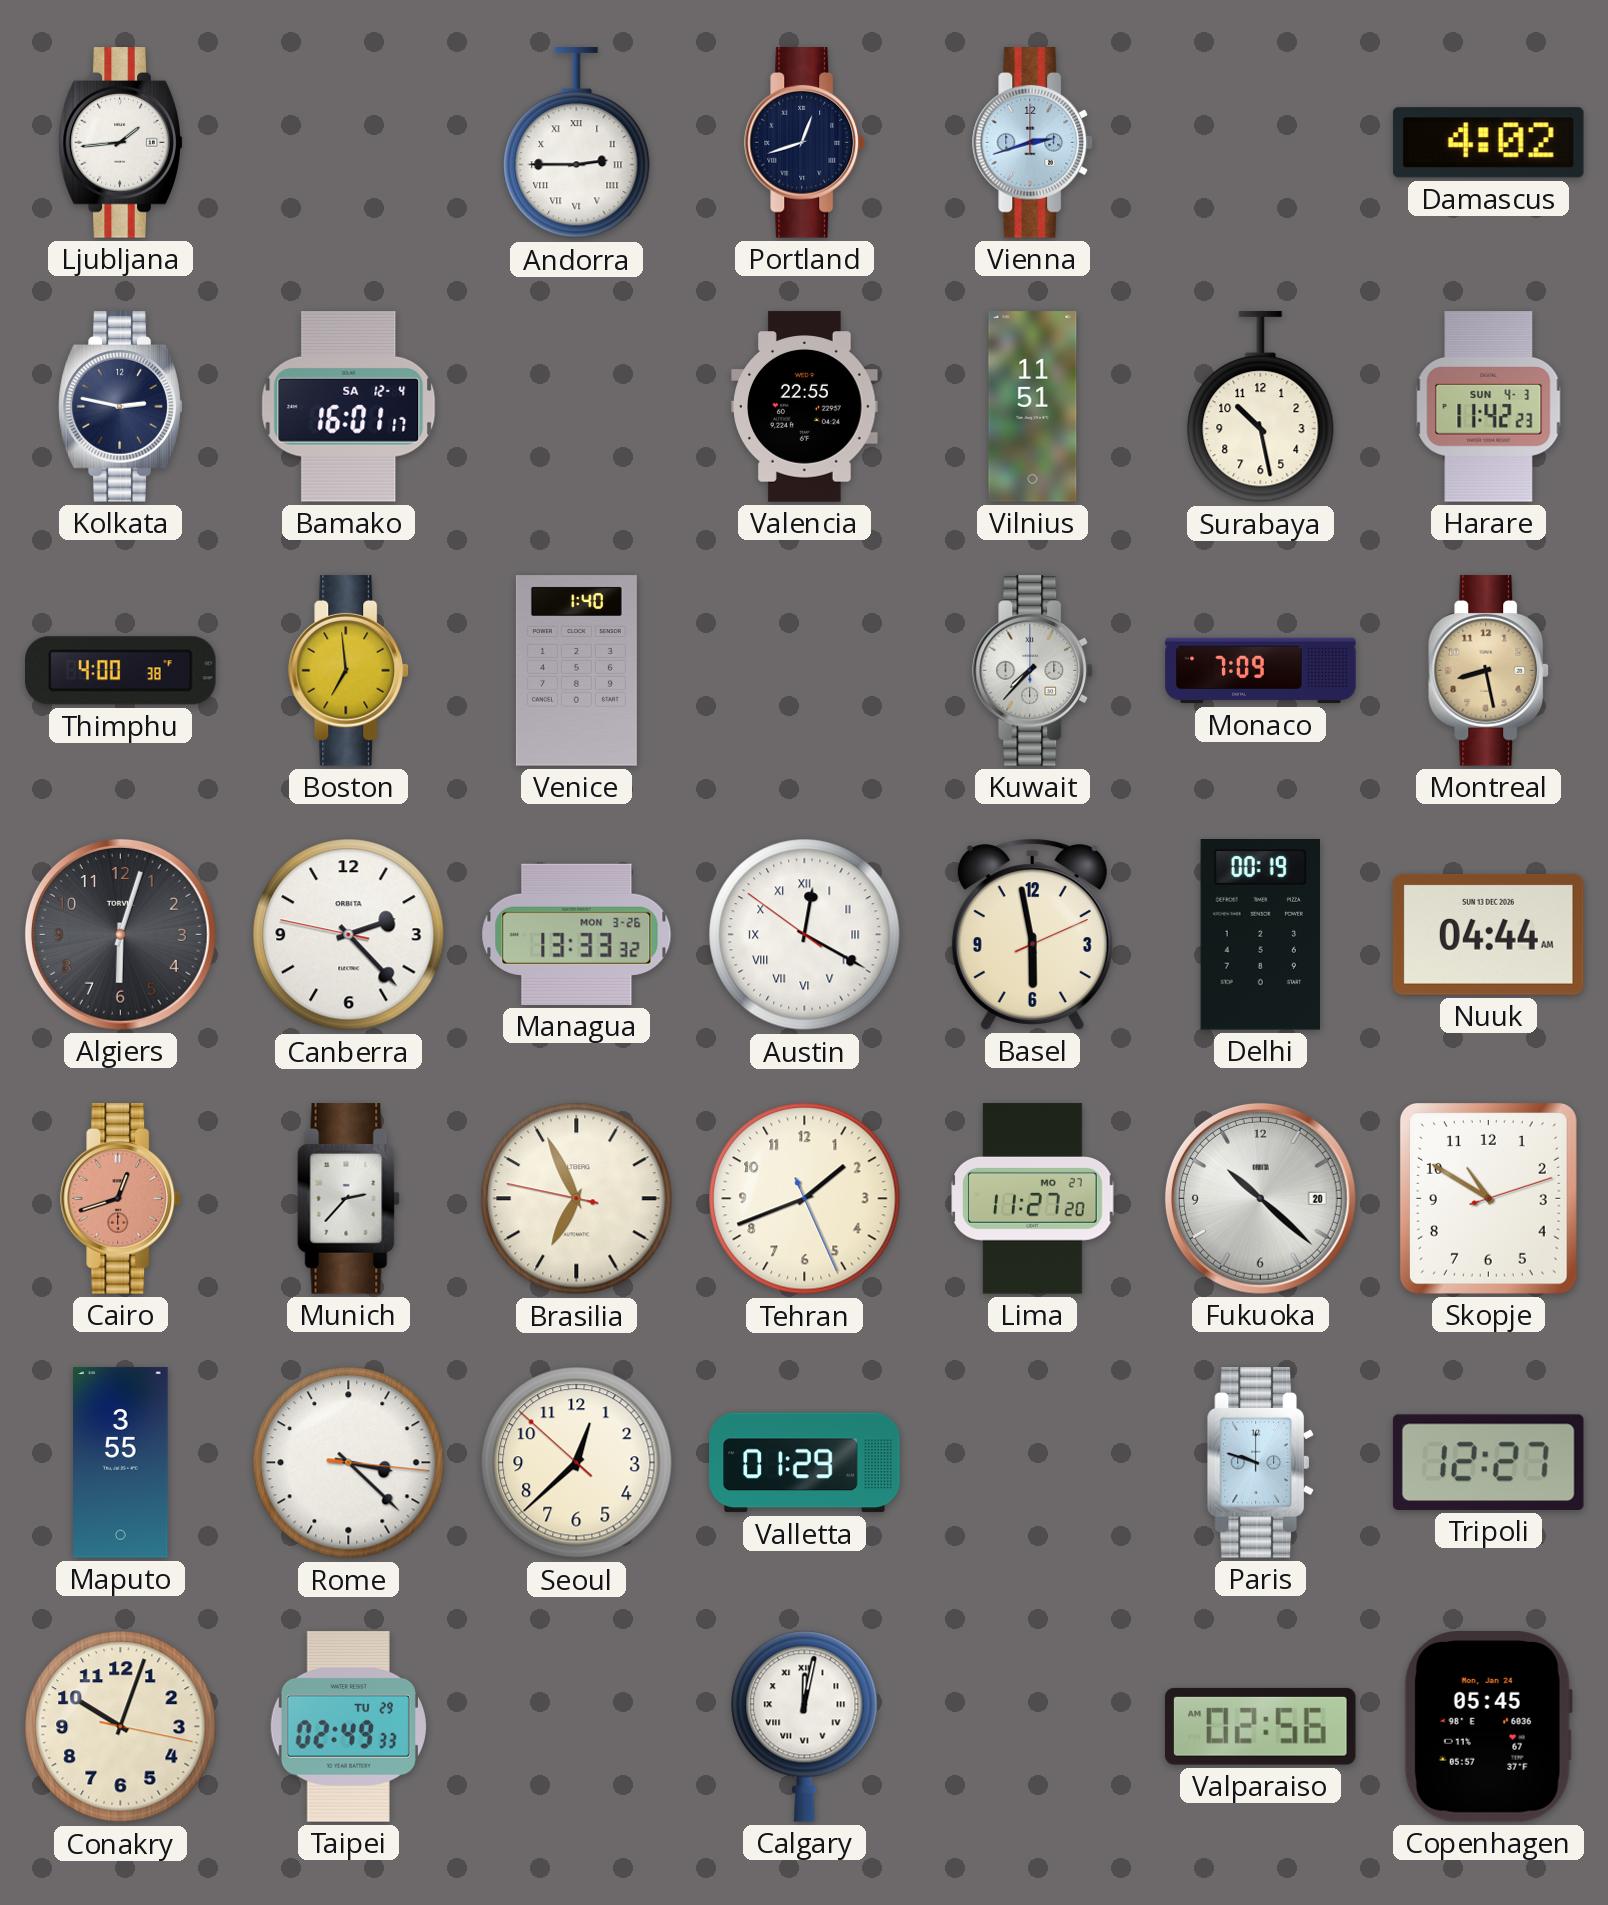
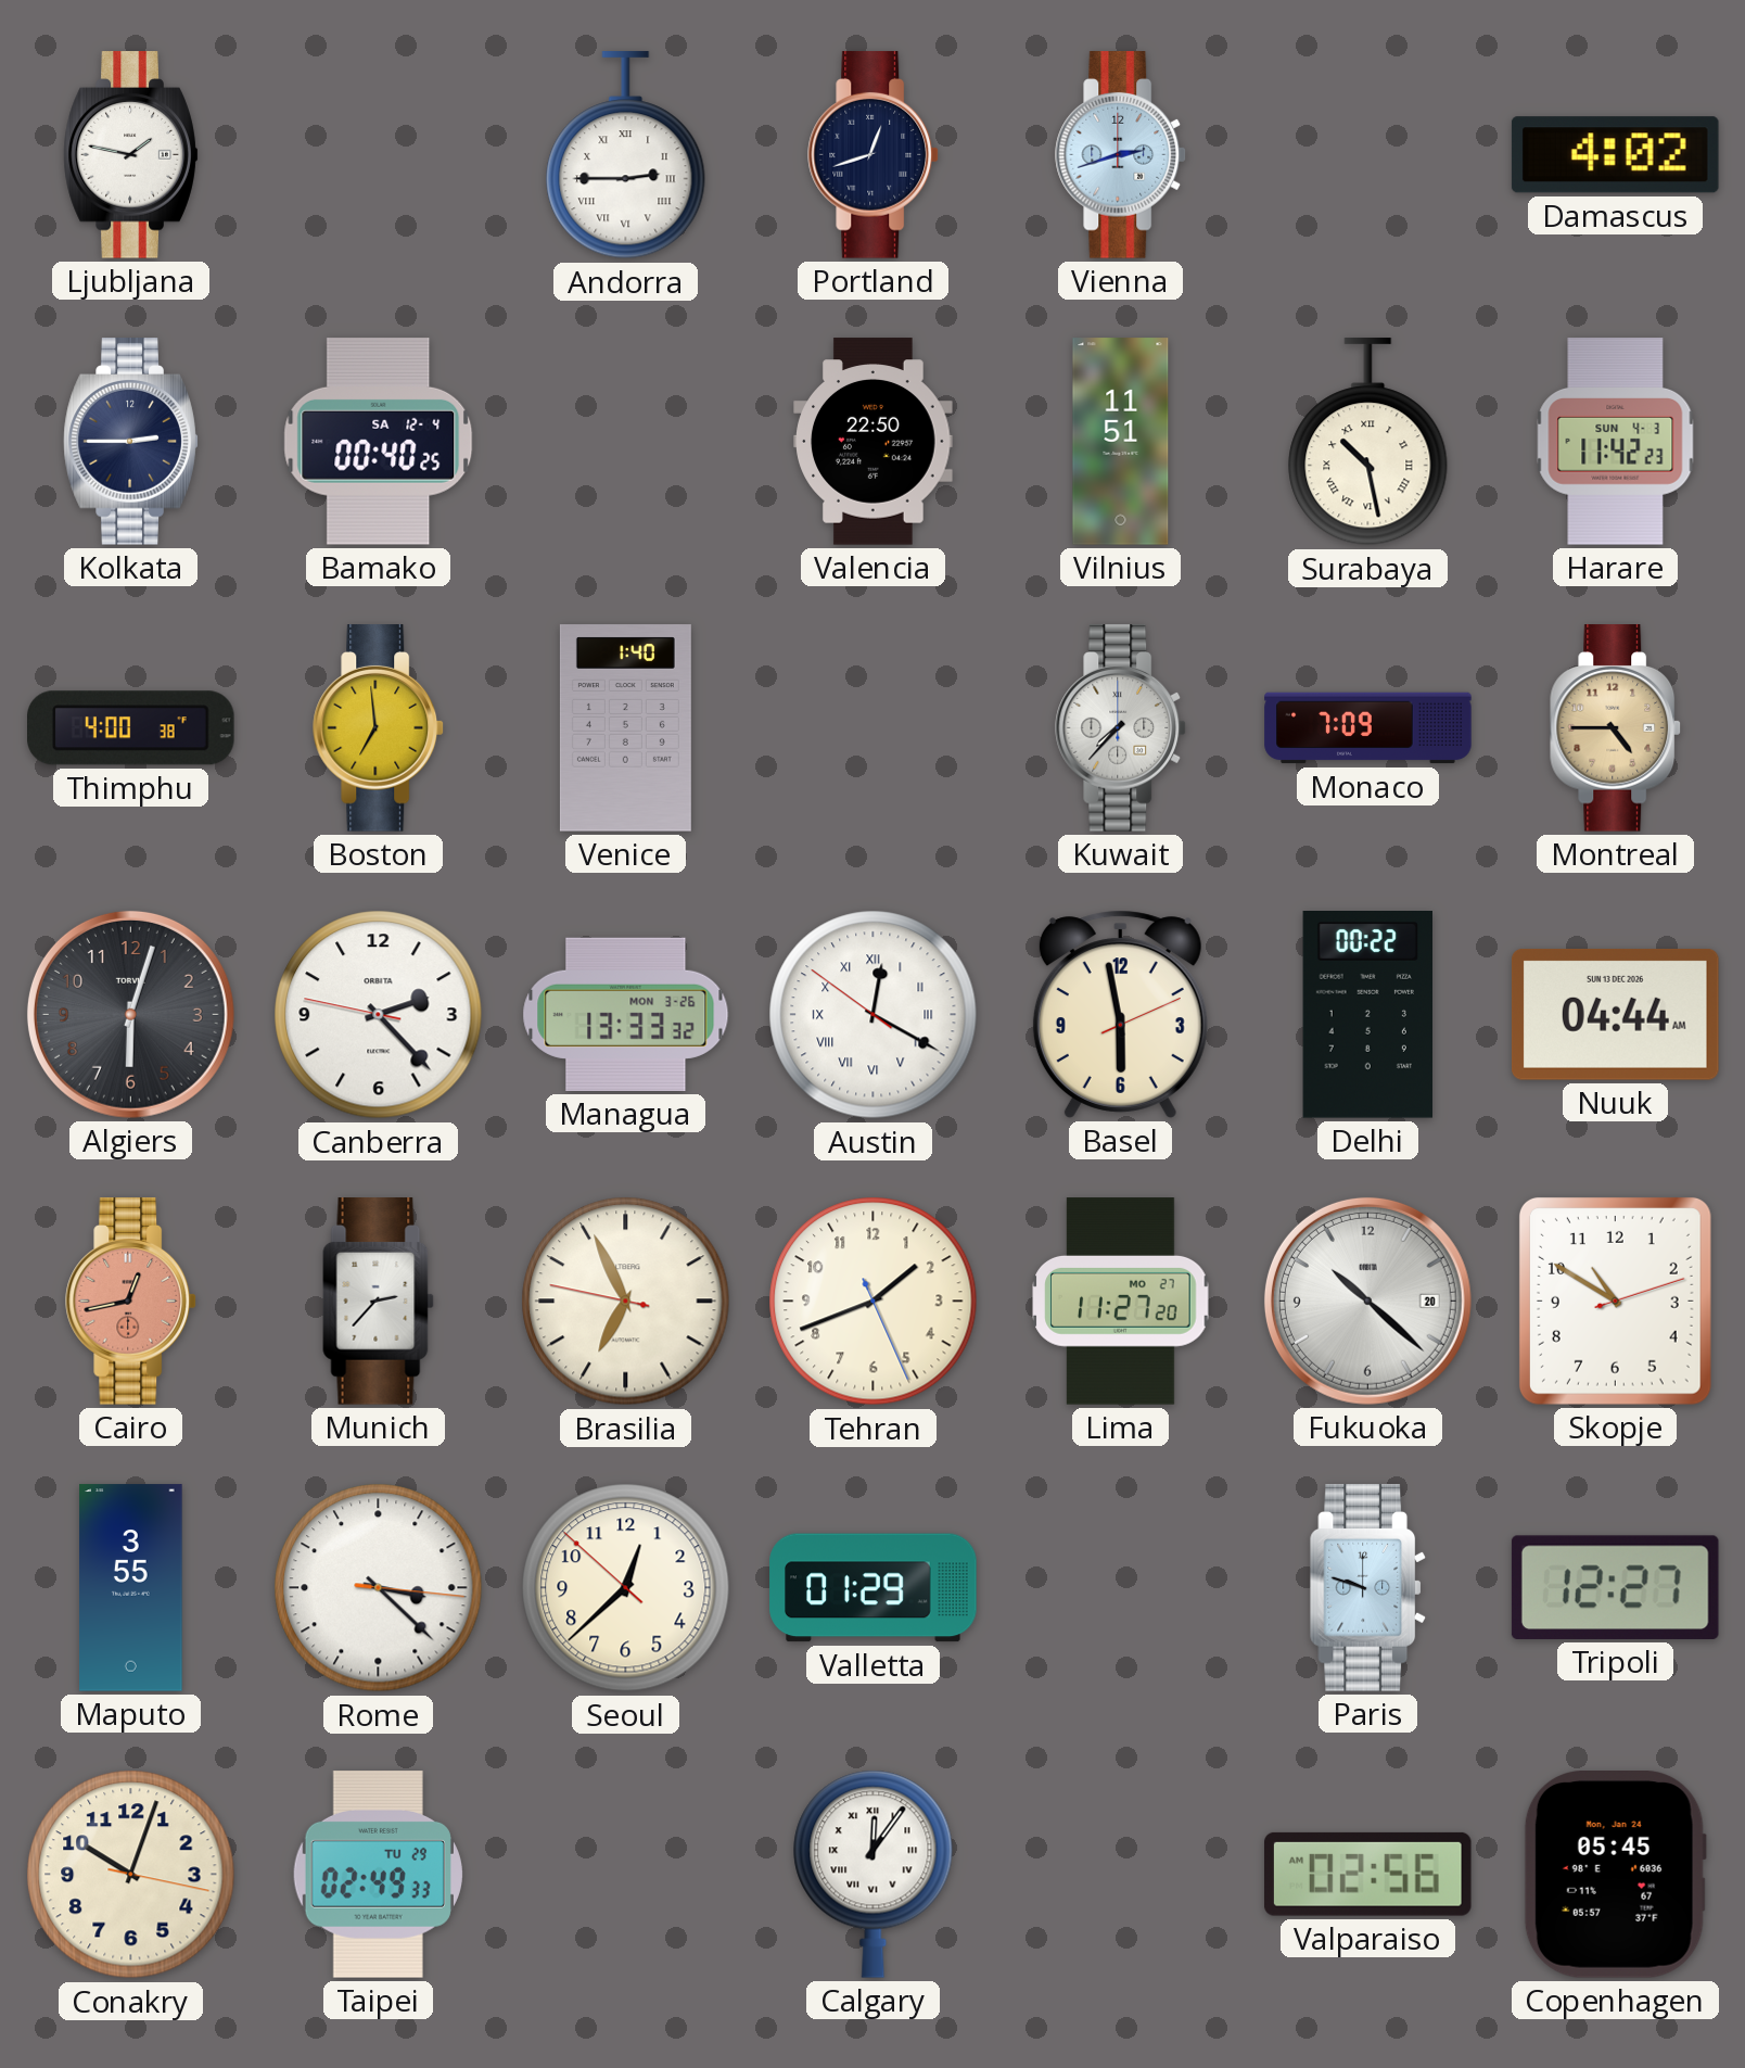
Ljubljana: 1:44 -> 1:47
Kolkata: 2:47 -> 2:45
Bamako: 16:01 -> 00:40
Valencia: 22:55 -> 22:50
Surabaya numerals: Arabic -> Roman
Montreal: 8:28 -> 4:45
Delhi: 00:19 -> 00:22
Cairo: 12:42 -> 12:43
Calgary: 12:02 -> 12:06
